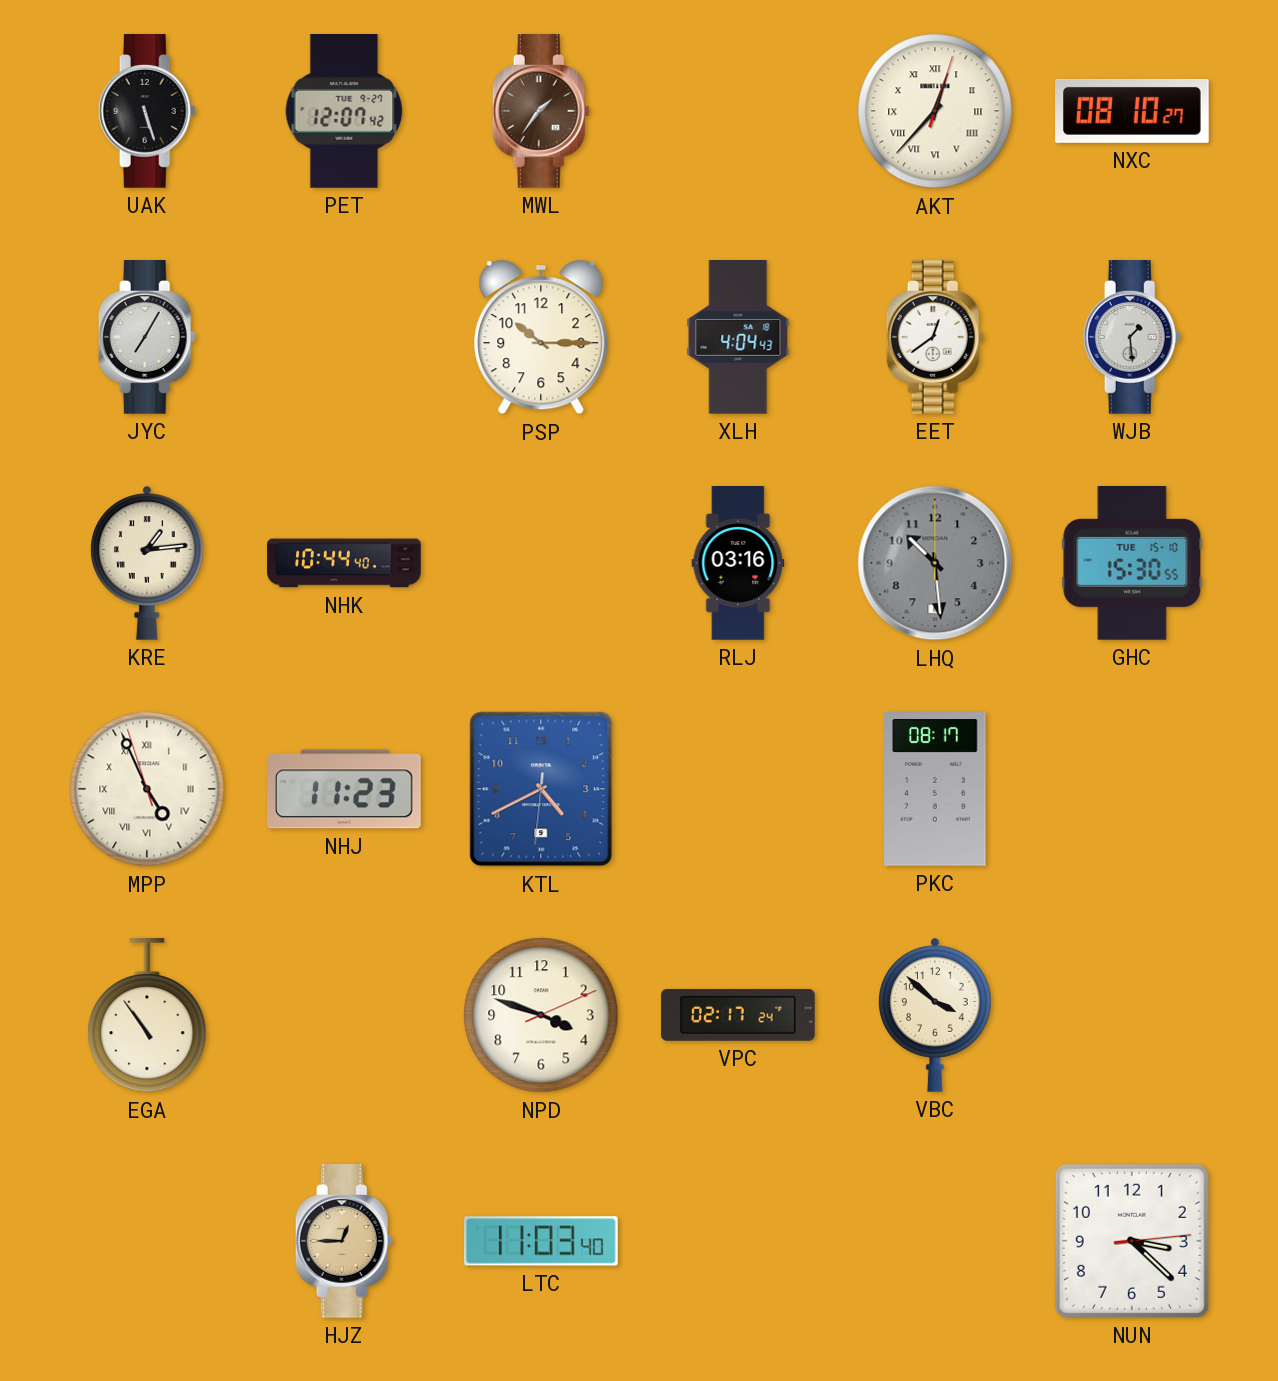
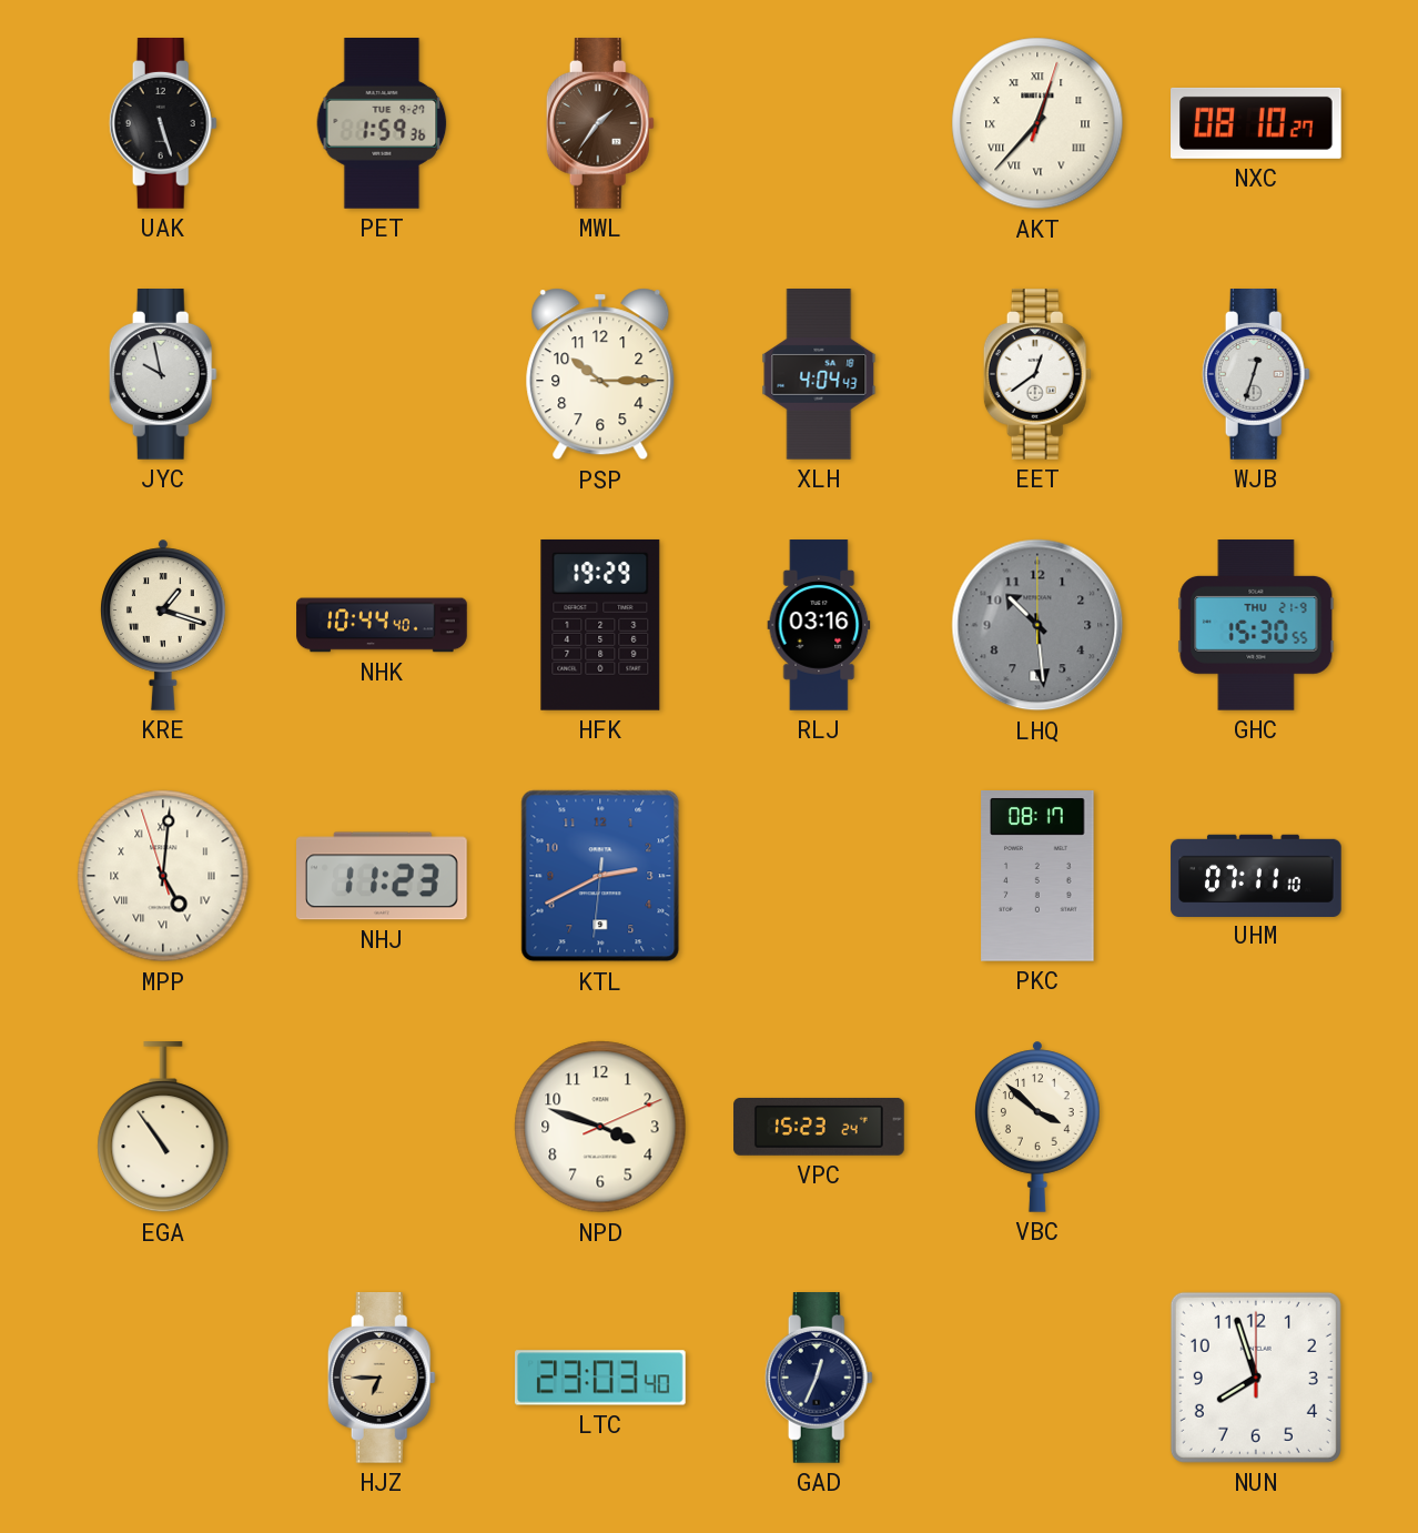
PET: 12:07 -> 1:59
JYC: 7:05 -> 9:58
WJB: 1:29 -> 12:33
KRE: 1:14 -> 1:18
HFK: none -> 19:29
GHC date: TUE 15-10 -> THU 21-9
MPP: 4:55 -> 5:00
KTL: 4:40 -> 2:40
UHM: none -> 07:11
VPC: 02:17 -> 15:23
HJZ: 12:45 -> 6:45
LTC: 11:03 -> 23:03
GAD: none -> 12:34
NUN: 3:22 -> 7:57
